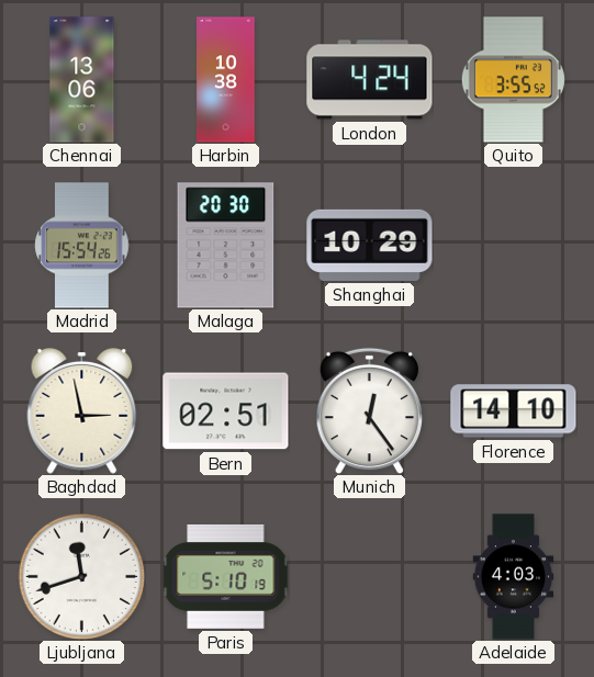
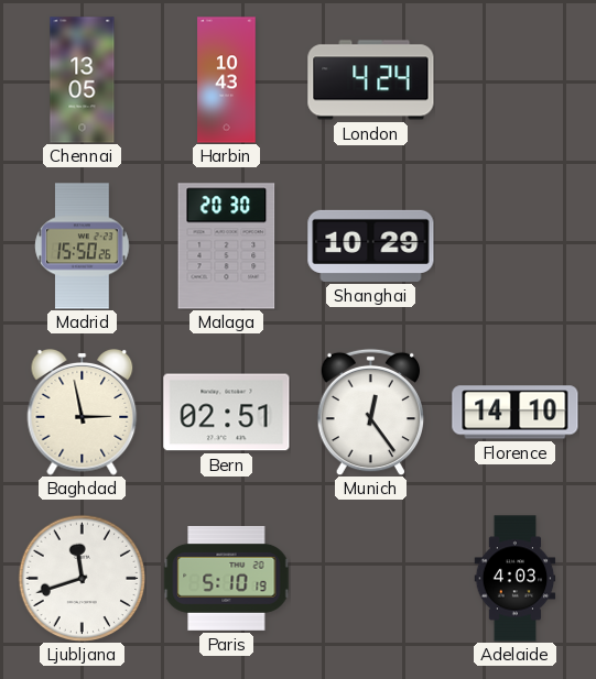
Chennai: 13:06 -> 13:05
Harbin: 10:38 -> 10:43
Quito: 3:55 -> none
Madrid: 15:54 -> 15:50
